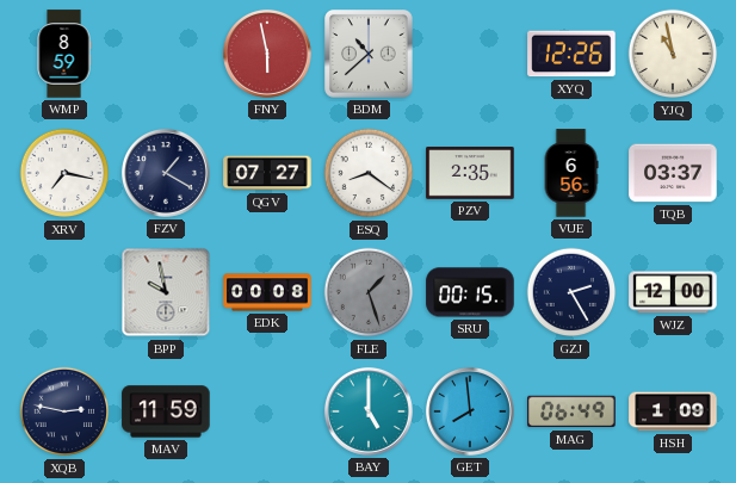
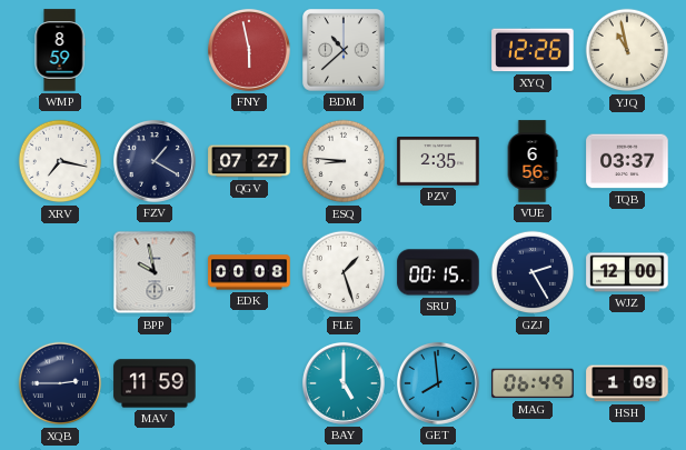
ESQ: 8:21 -> 8:46
FLE dial: grey -> white
XQB: 2:47 -> 2:45
